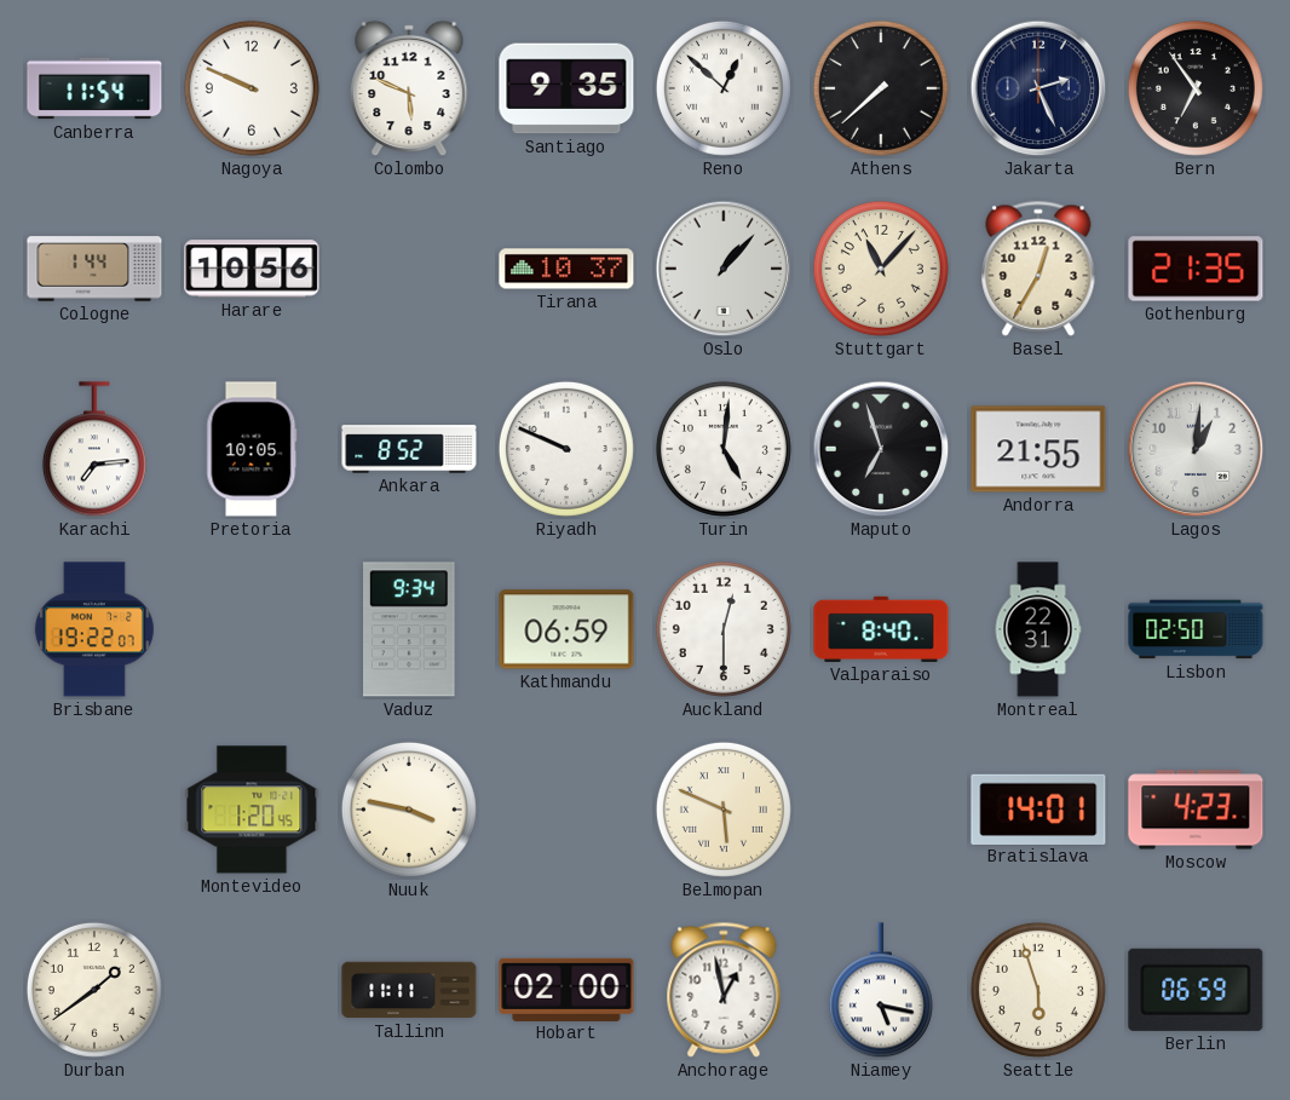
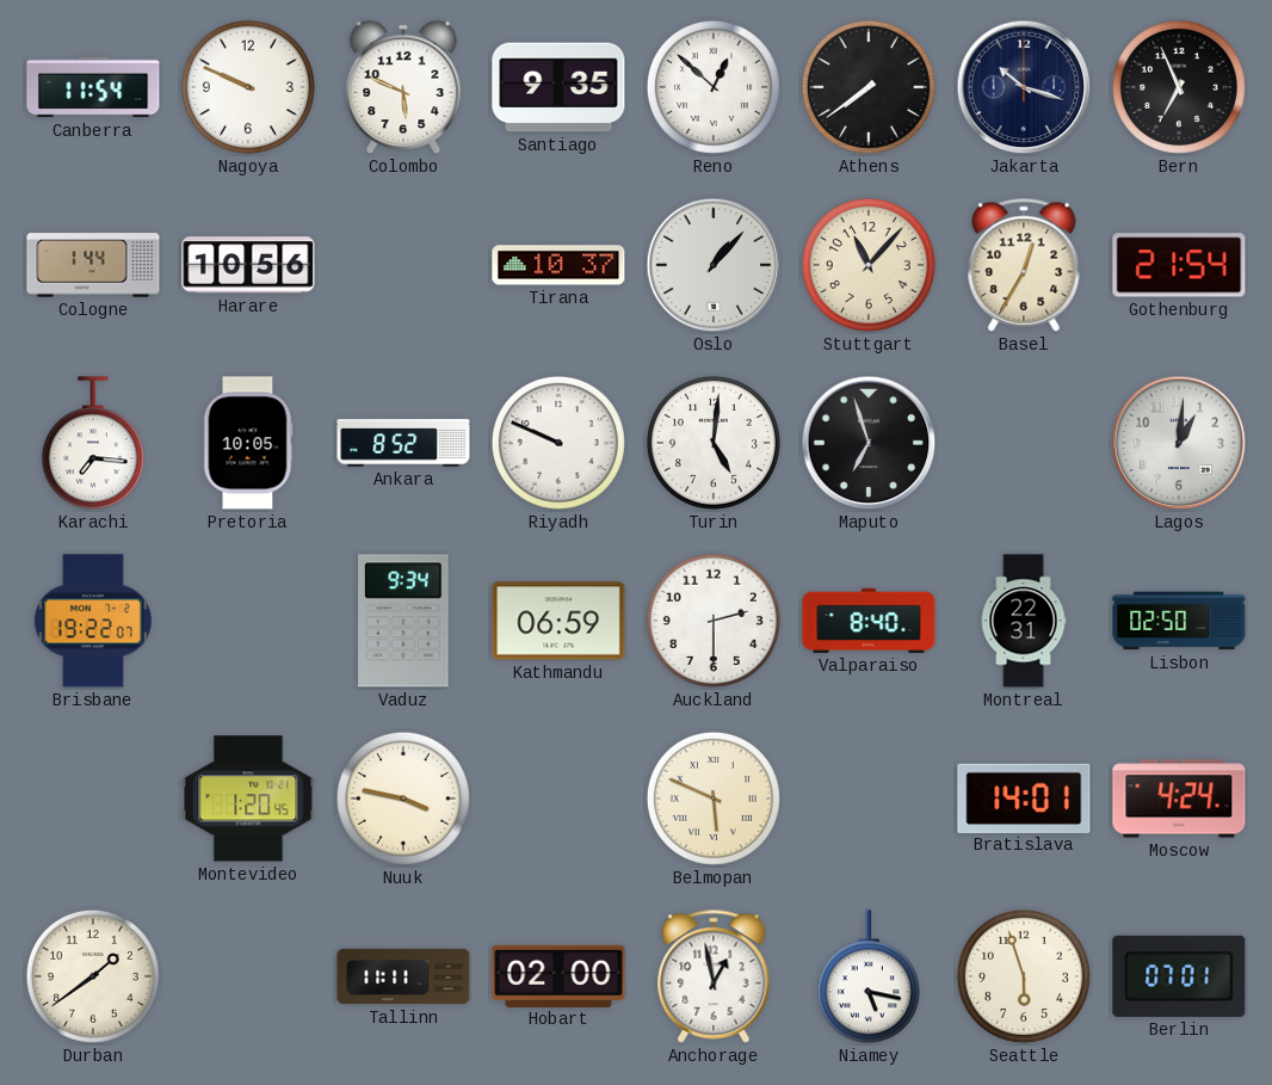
Athens: 7:38 -> 7:39
Jakarta: 2:26 -> 10:18
Bern: 6:54 -> 6:56
Gothenburg: 21:35 -> 21:54
Karachi: 7:14 -> 7:16
Andorra: 21:55 -> none
Auckland: 12:30 -> 2:30
Moscow: 4:23 -> 4:24
Berlin: 06:59 -> 07:01
